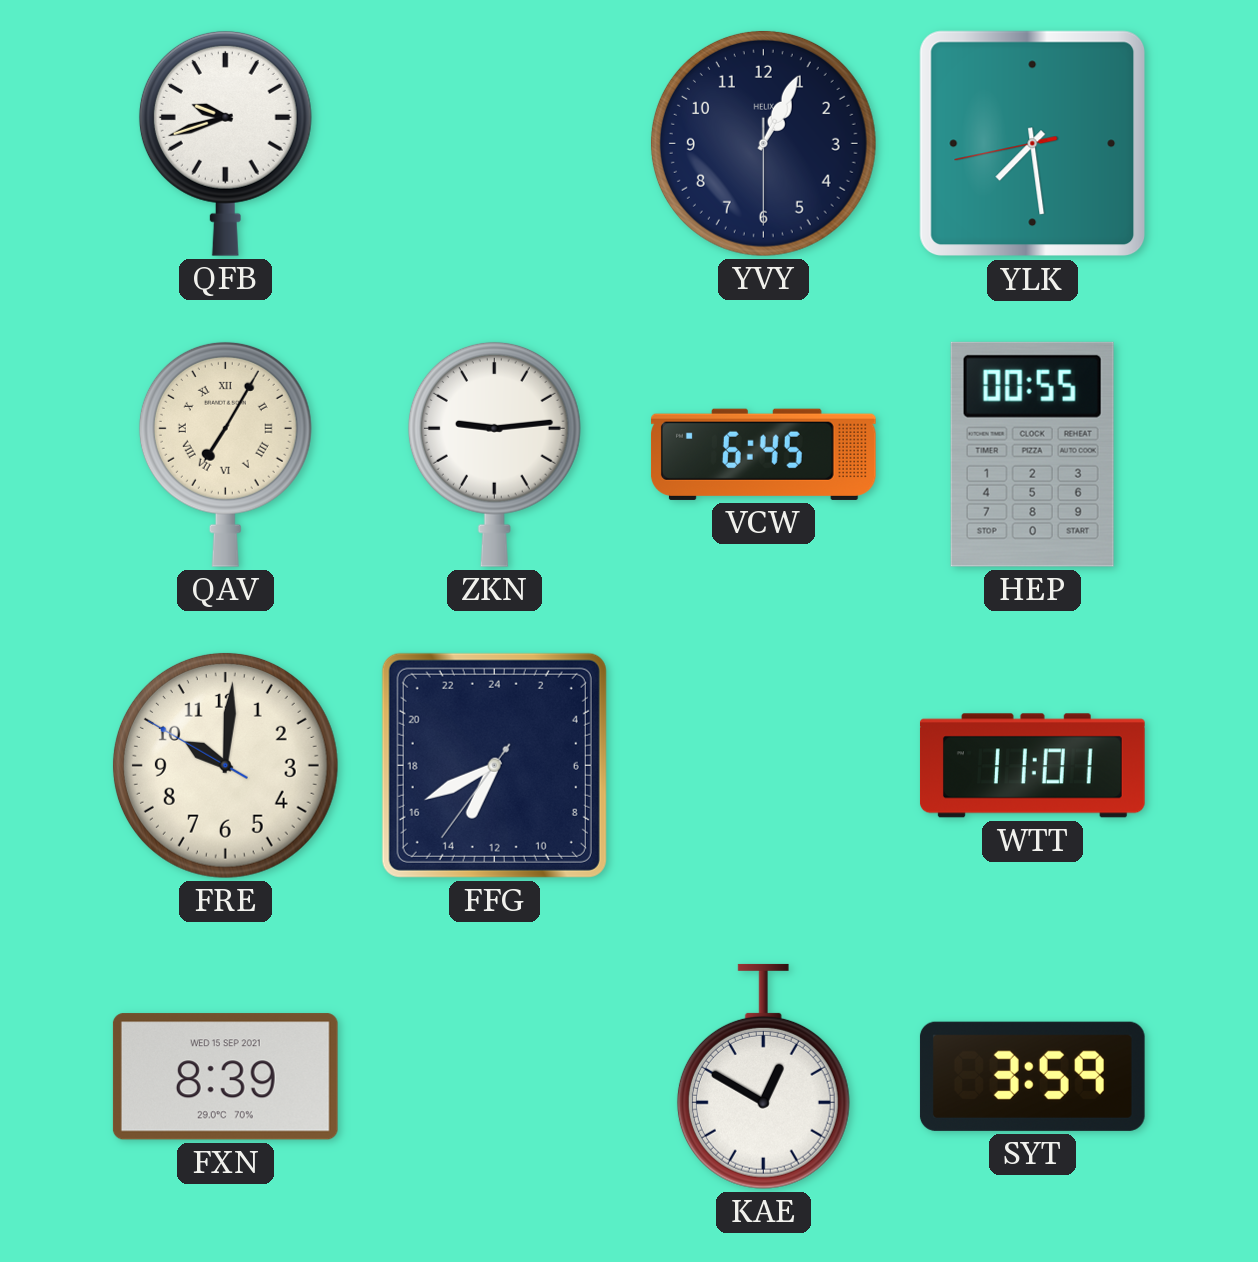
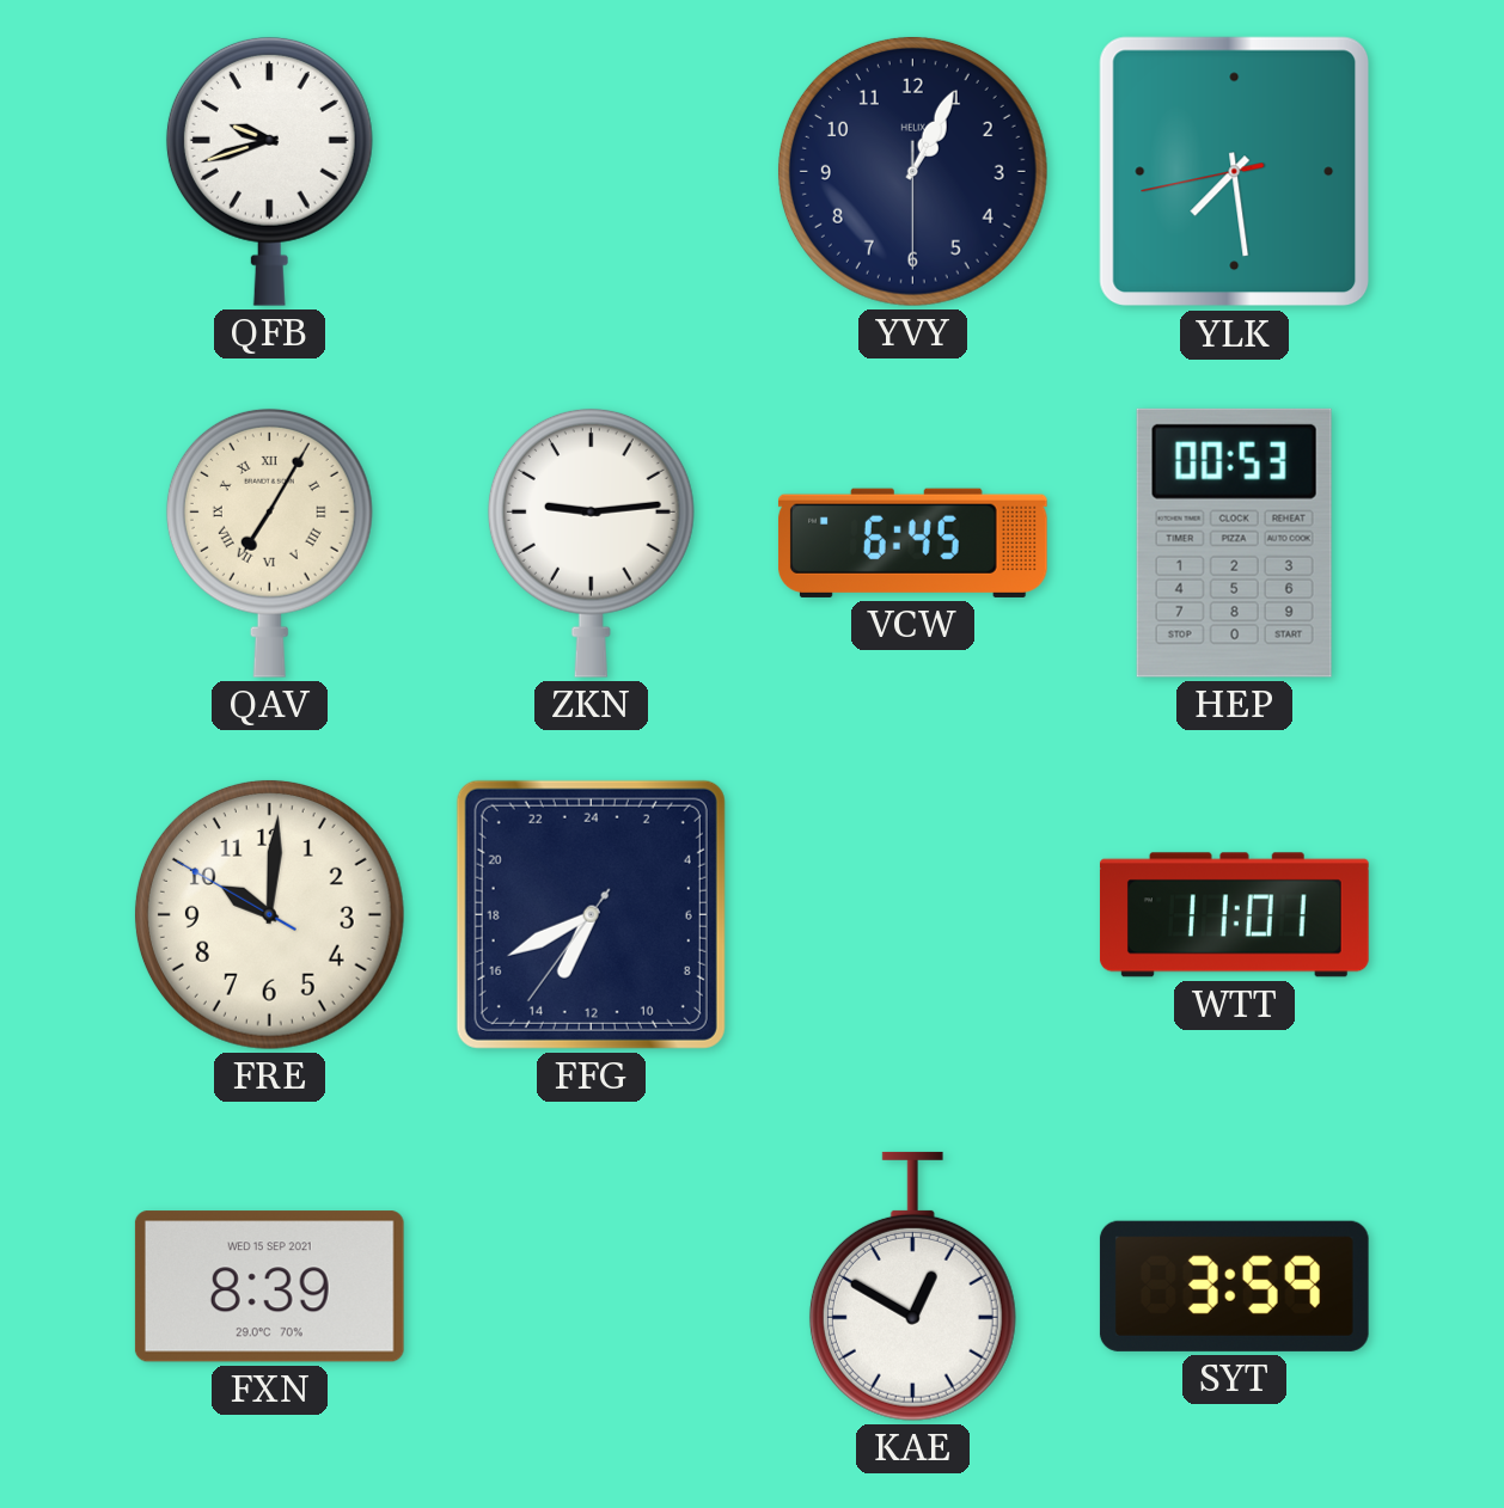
HEP: 00:55 -> 00:53
